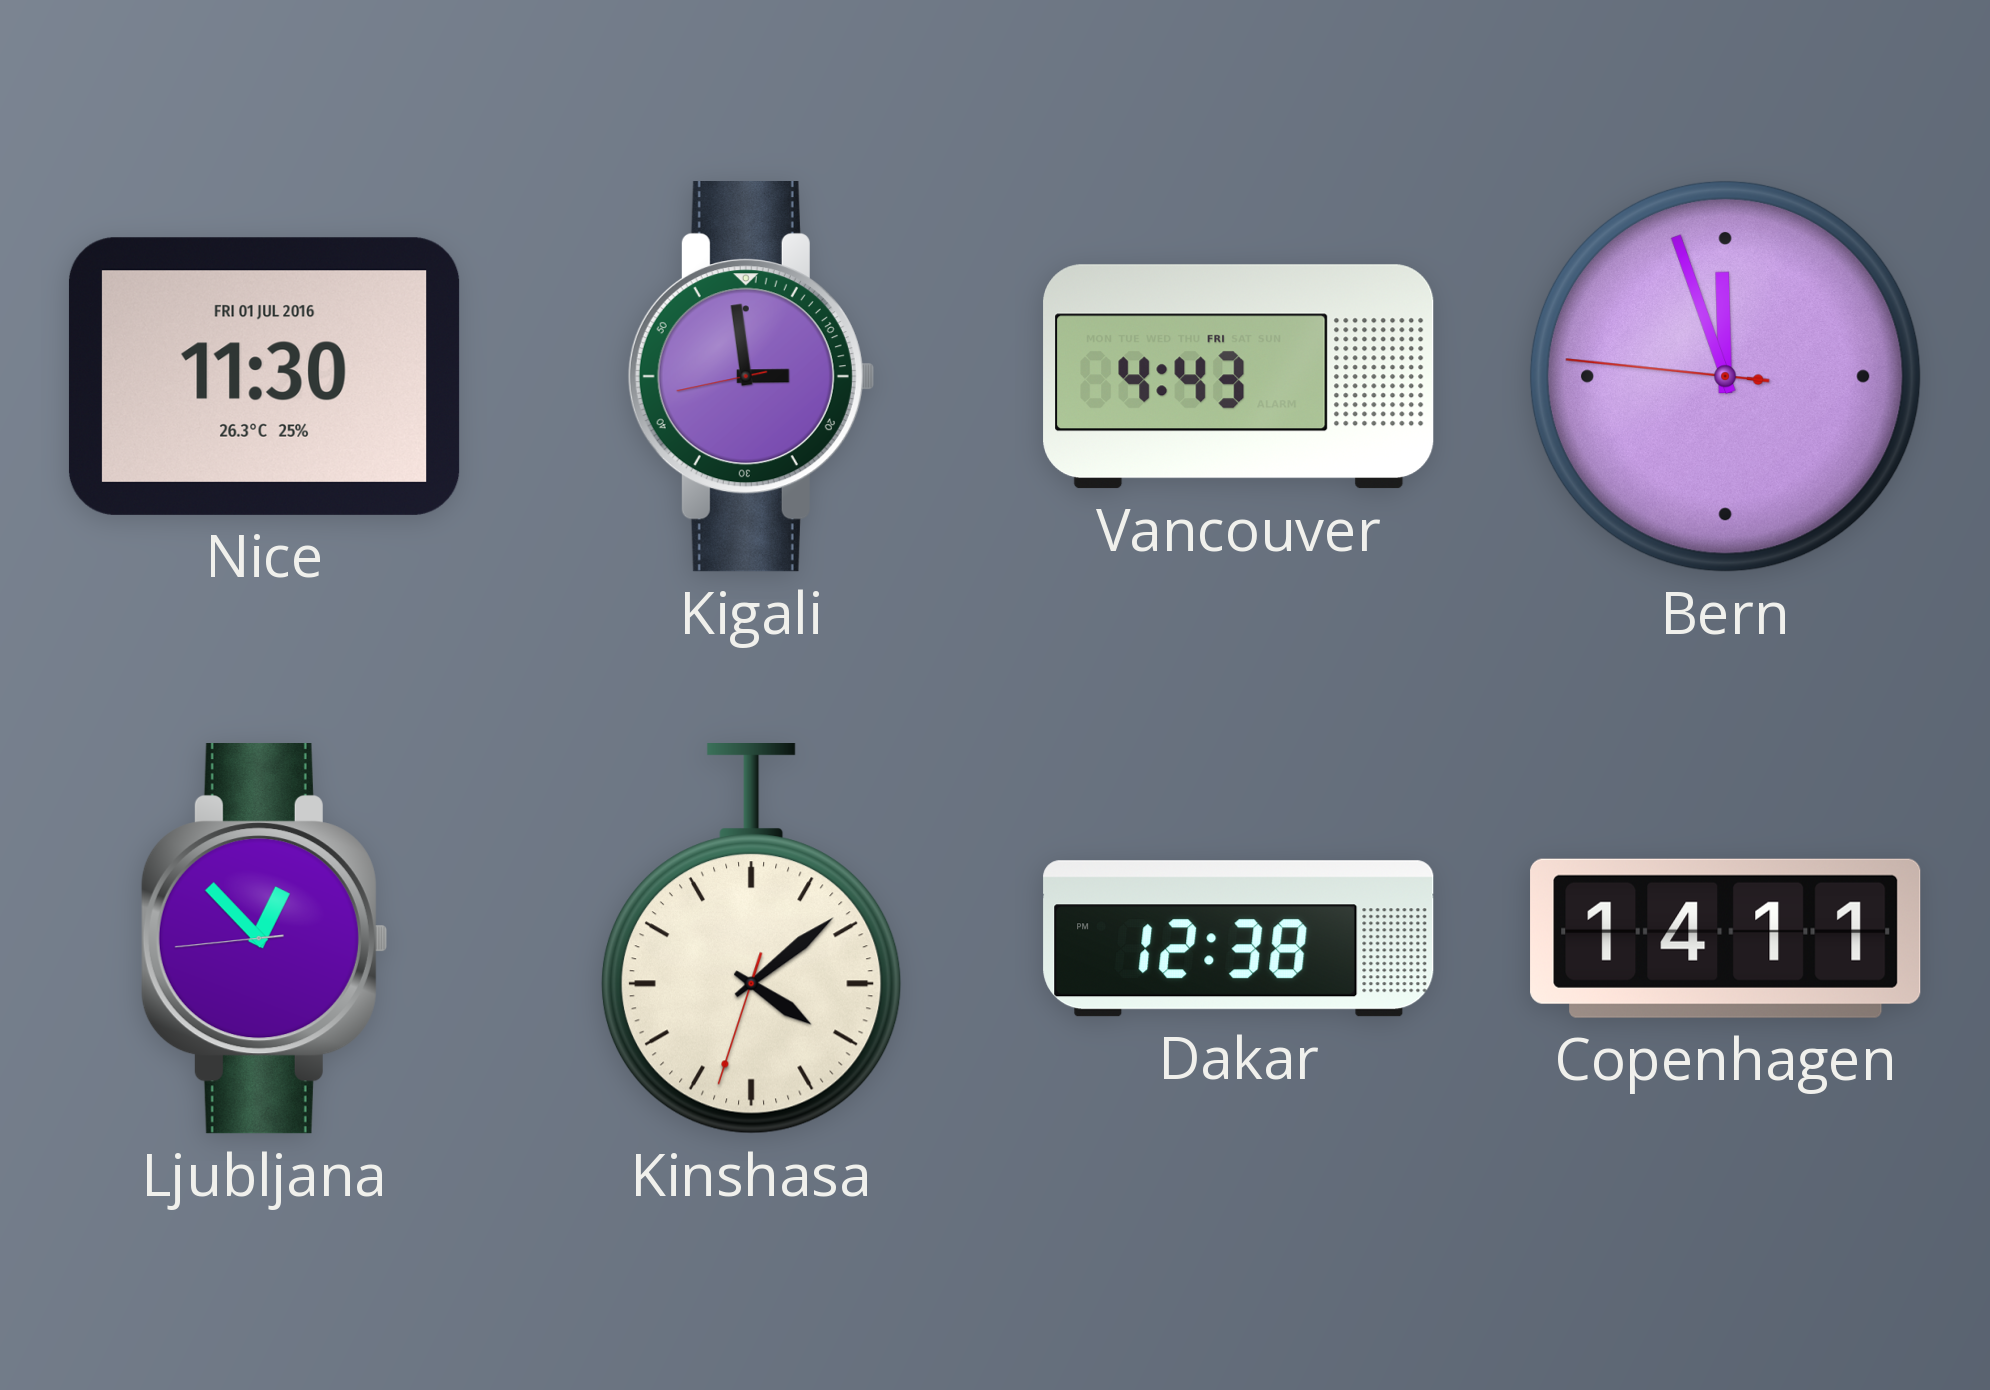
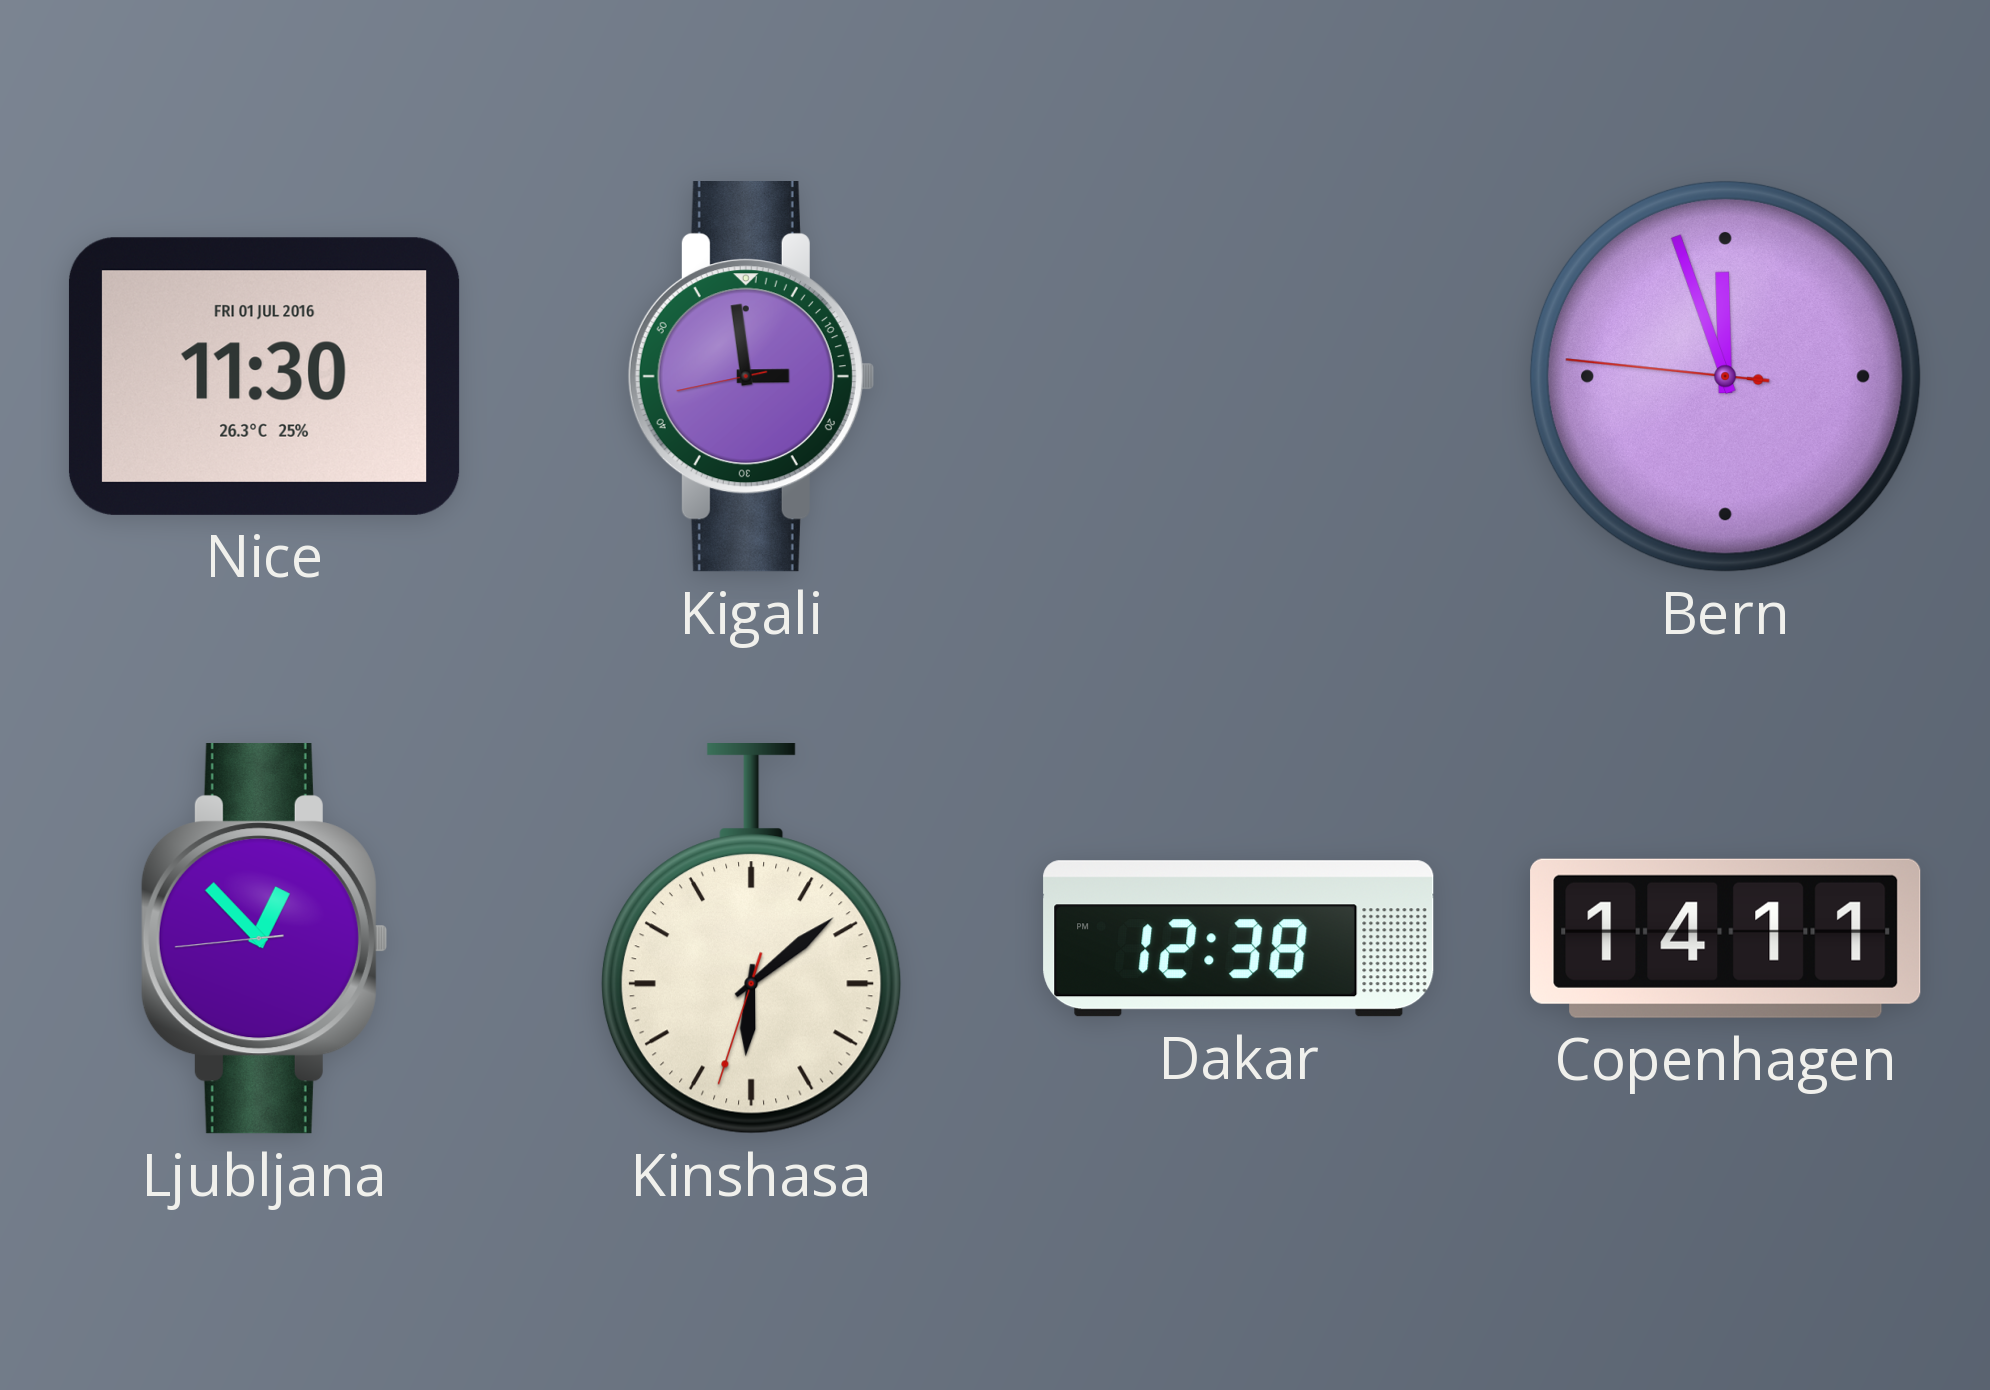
Vancouver: 4:43 -> none
Kinshasa: 4:08 -> 6:08
